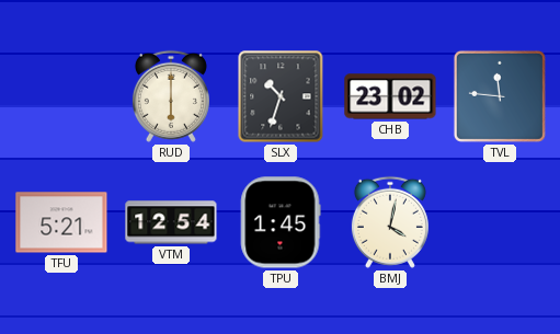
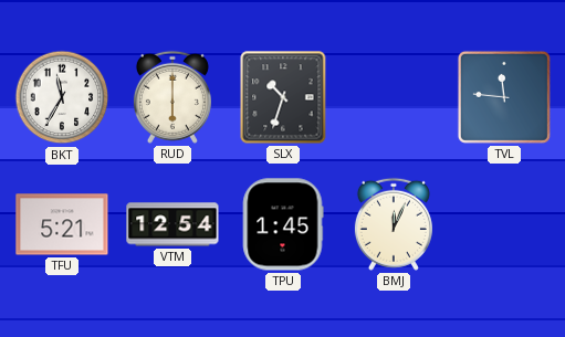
BKT: none -> 11:35
CHB: 23:02 -> none
BMJ: 4:02 -> 12:04
